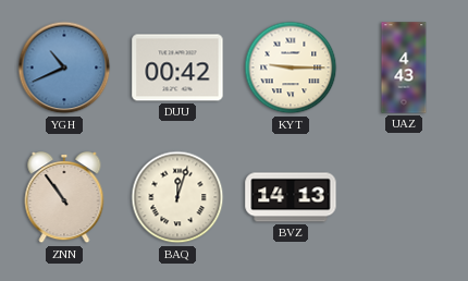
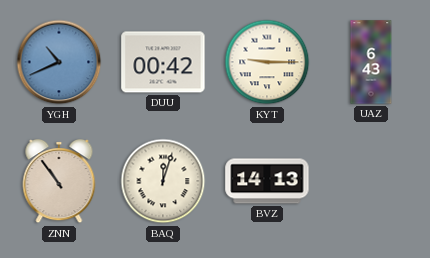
UAZ: 4:43 -> 6:43
